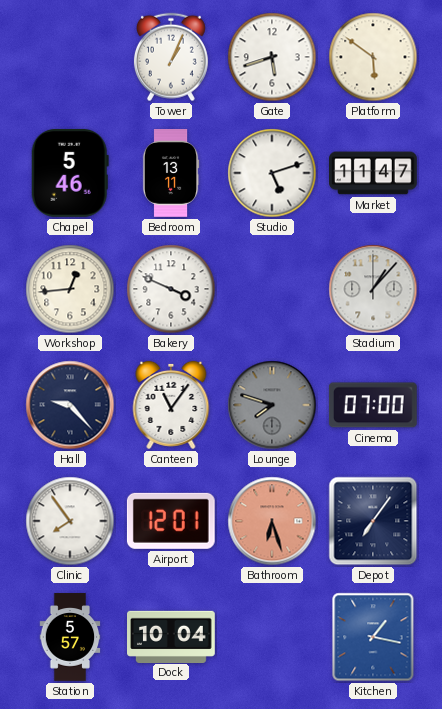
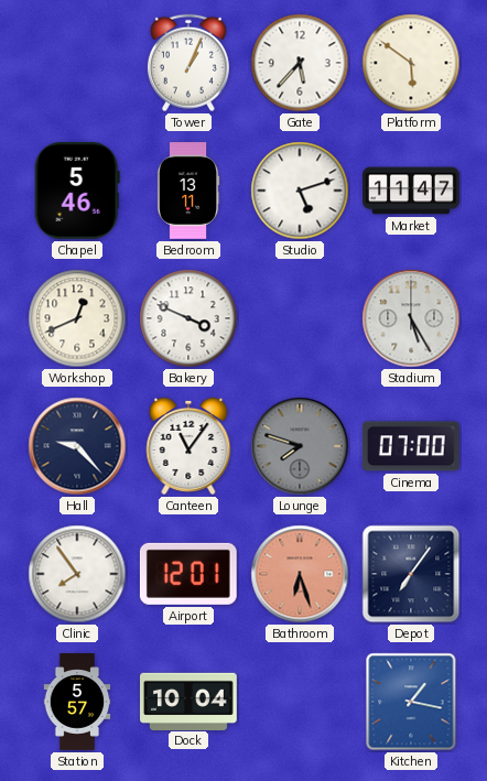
Gate: 5:42 -> 5:37
Workshop: 12:44 -> 12:41
Stadium: 1:07 -> 5:25
